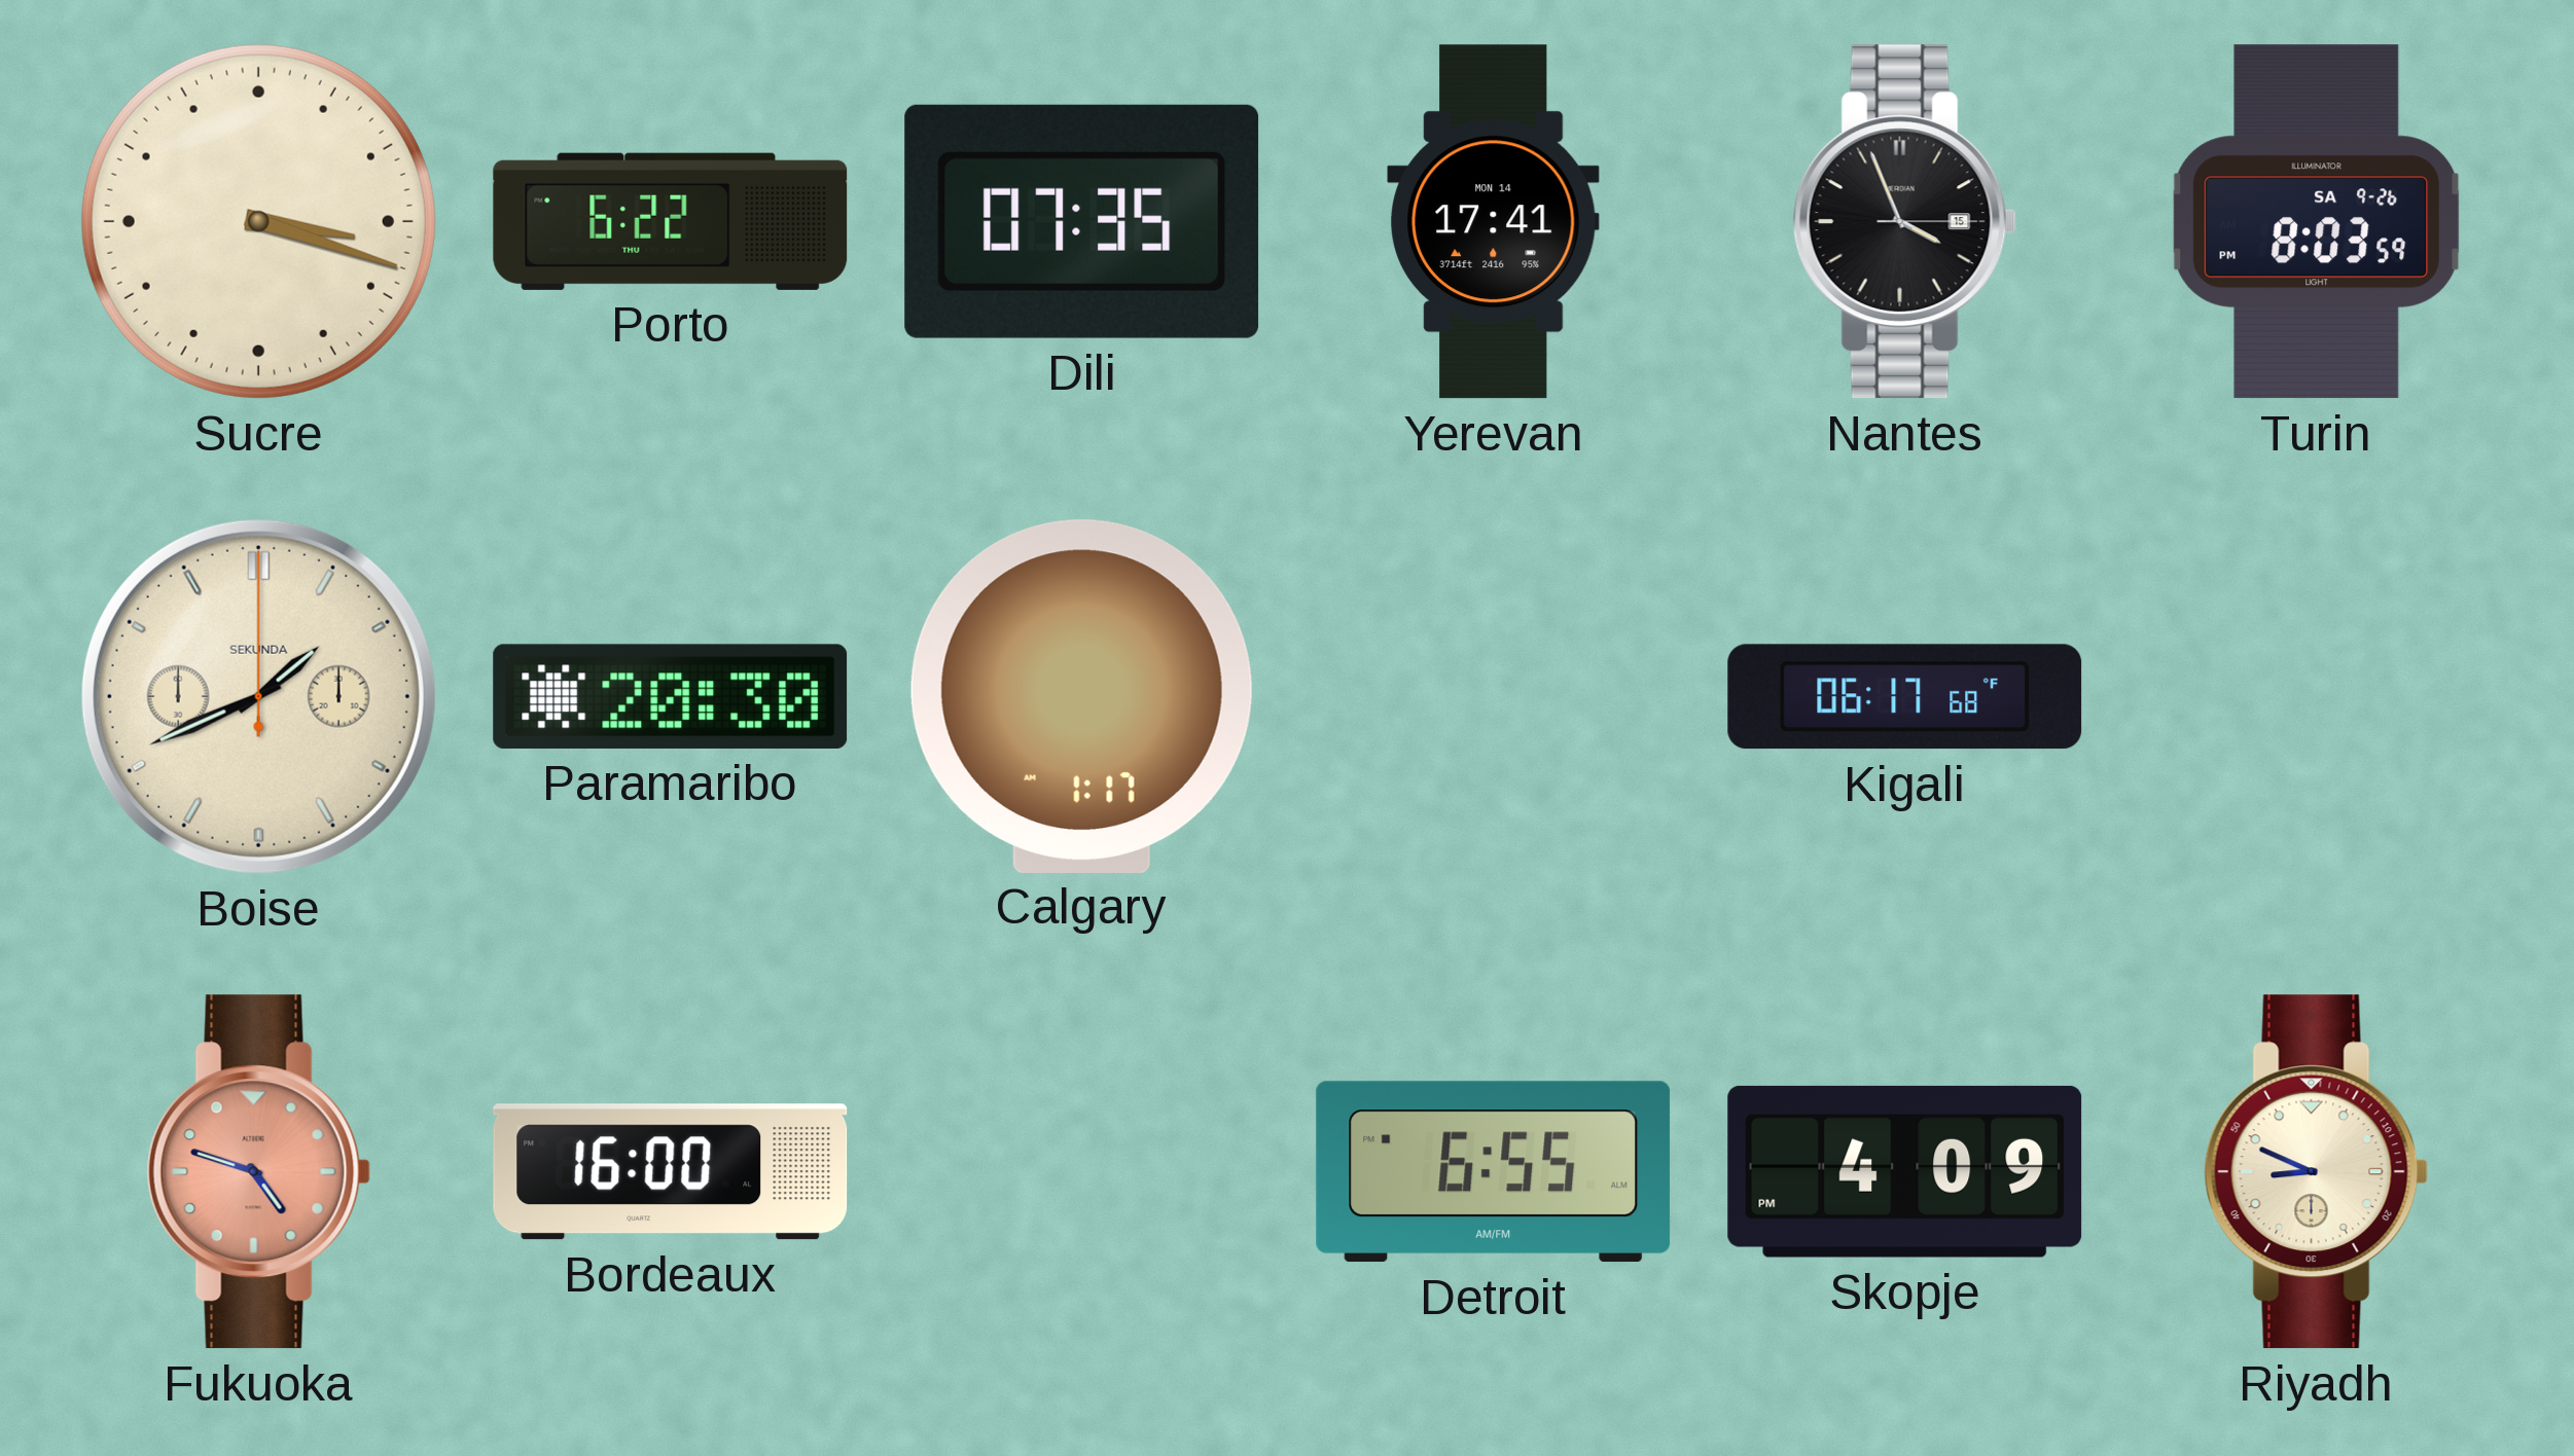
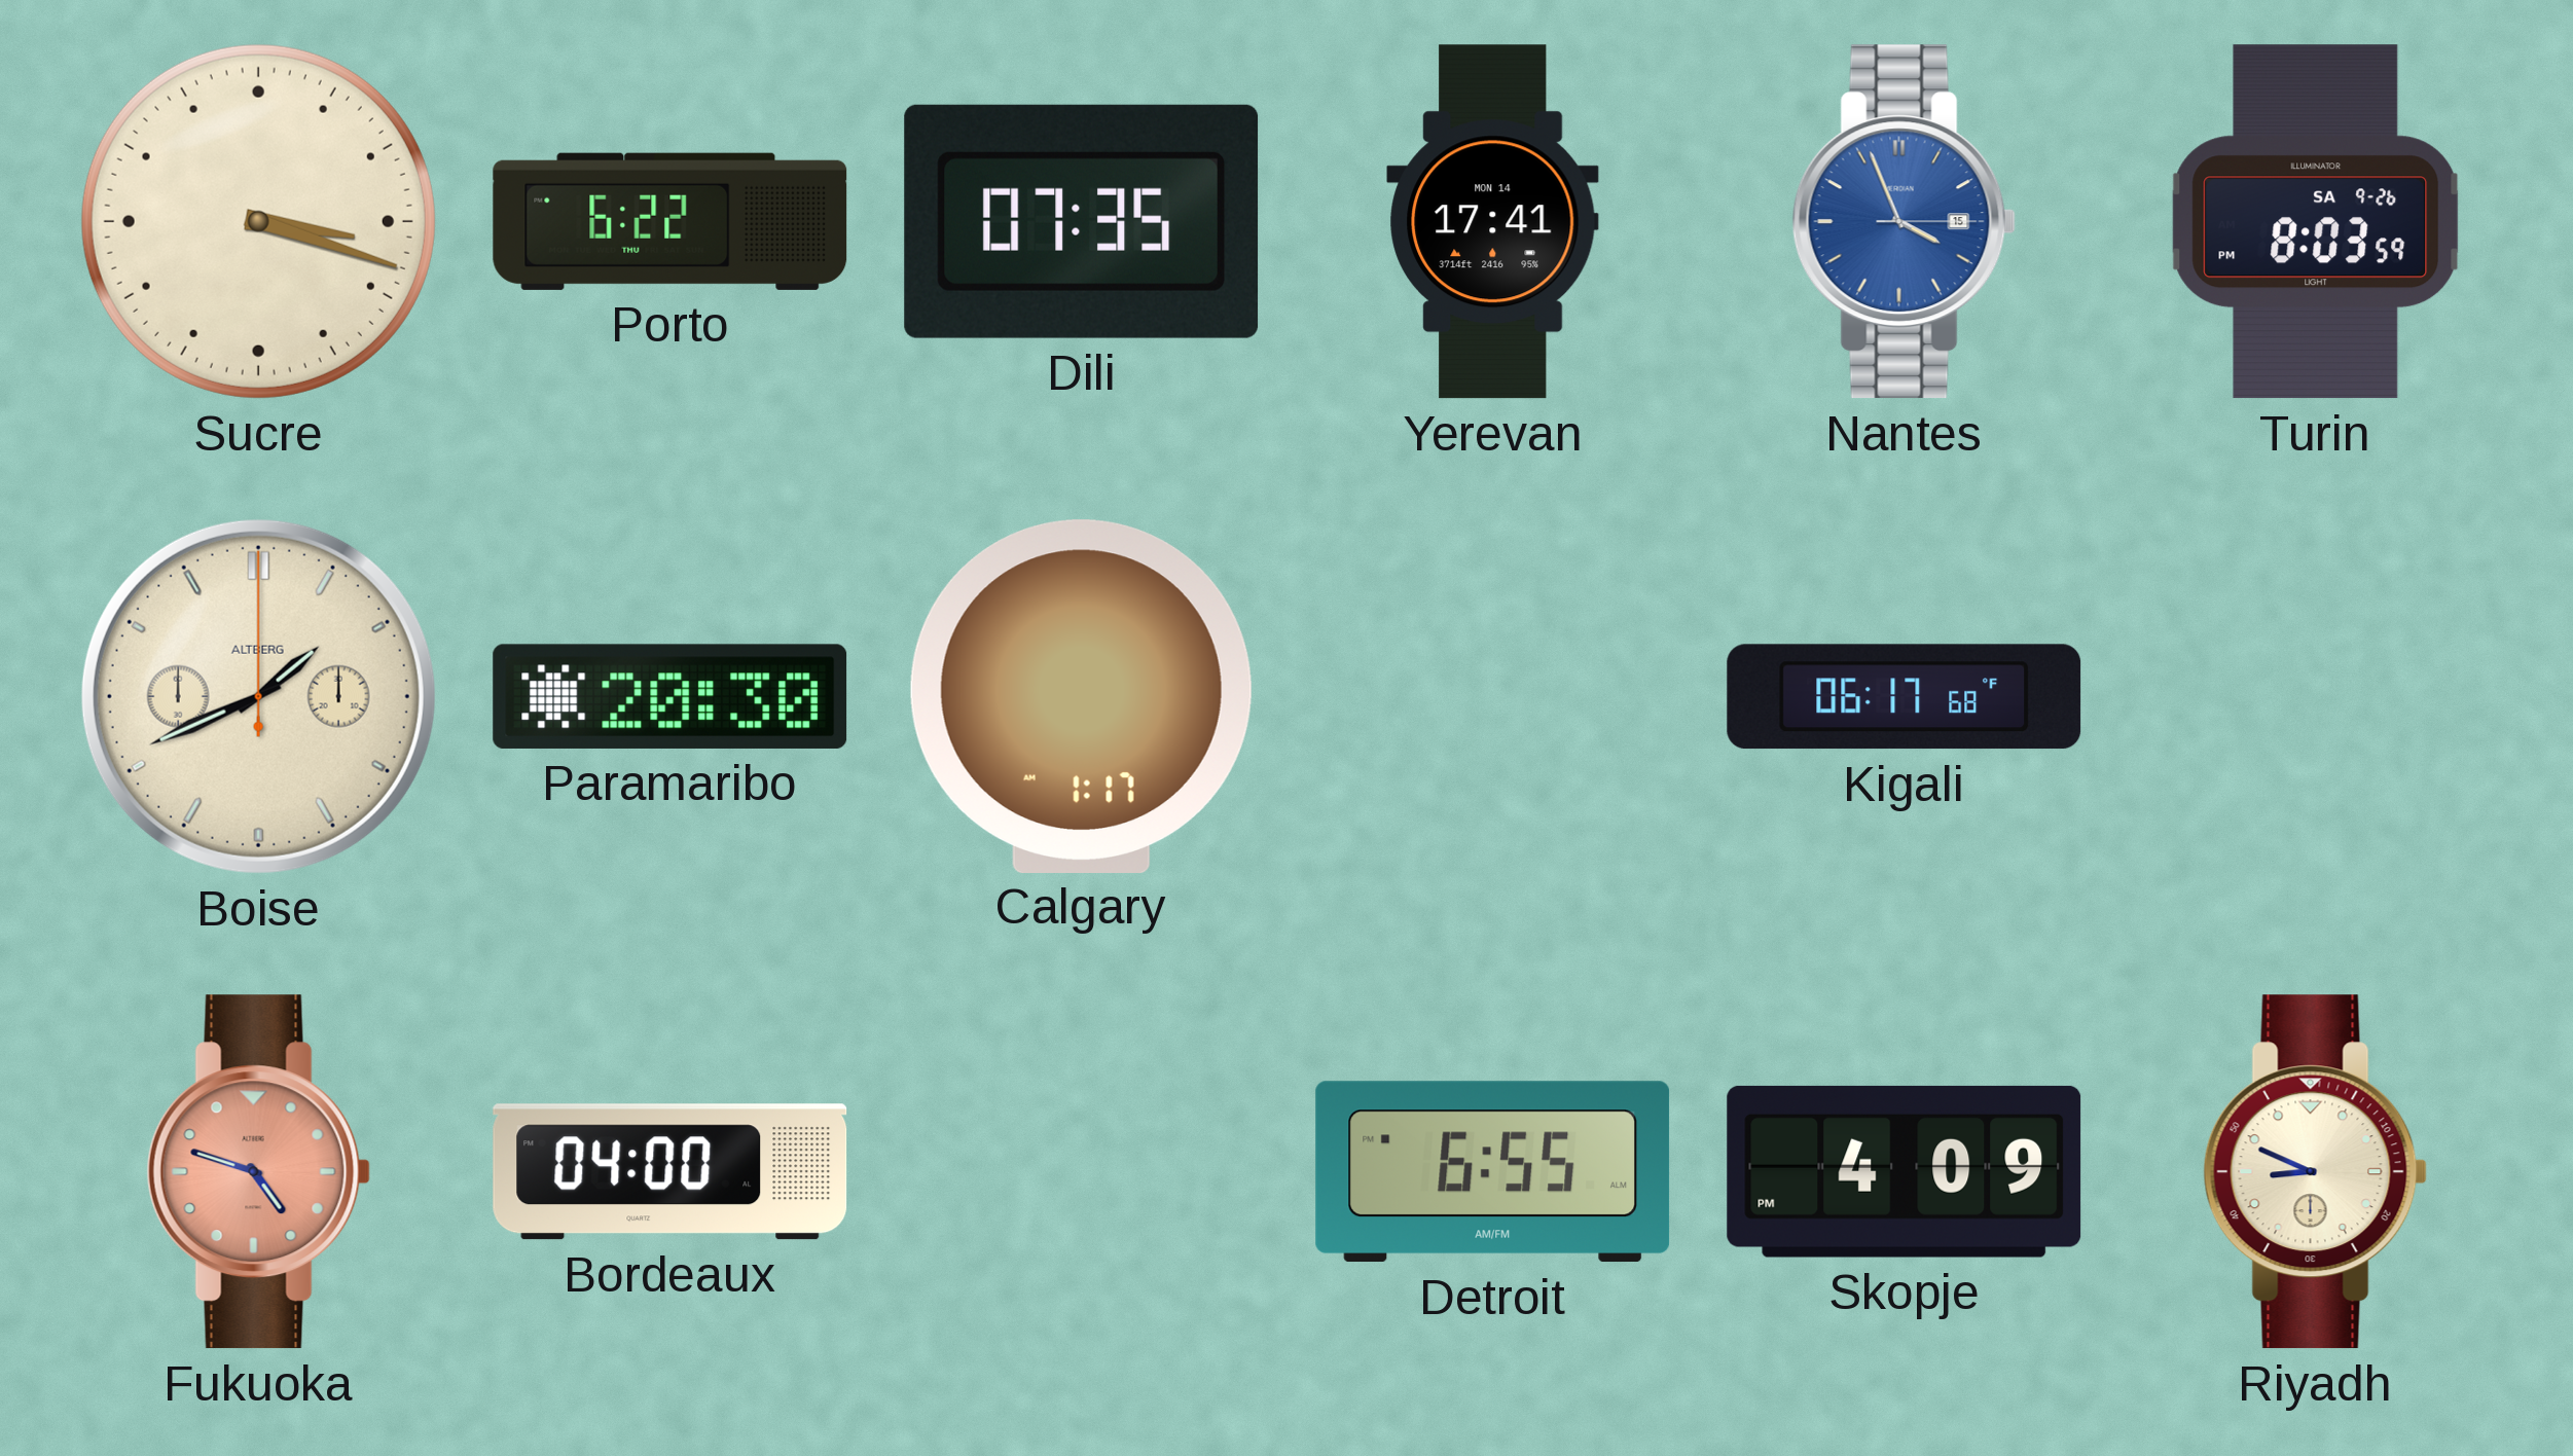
Nantes dial: black -> blue
Boise brand: SEKUNDA -> ALTBERG
Bordeaux: 16:00 -> 04:00
